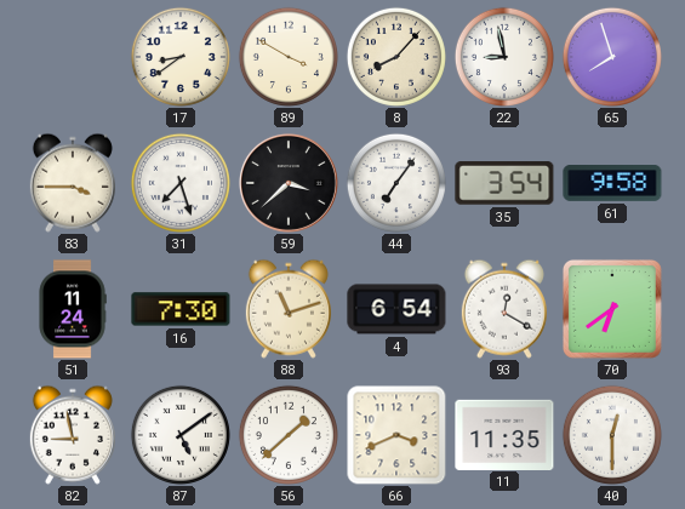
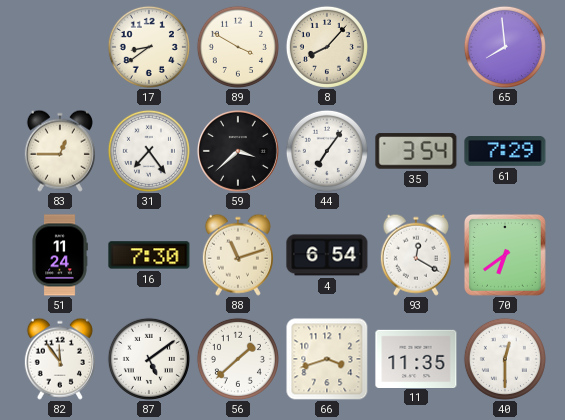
22: 8:58 -> none
65: 7:57 -> 7:59
83: 3:45 -> 12:45
31: 7:27 -> 7:24
61: 9:58 -> 7:29
82: 8:58 -> 11:54
66: 3:41 -> 3:42
